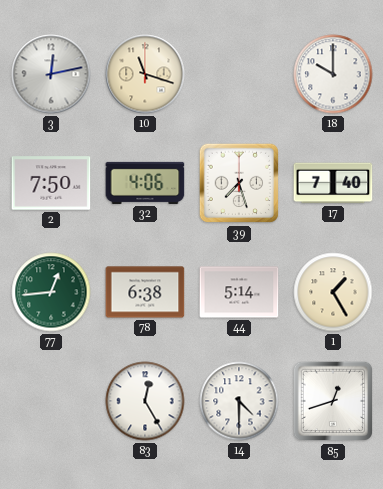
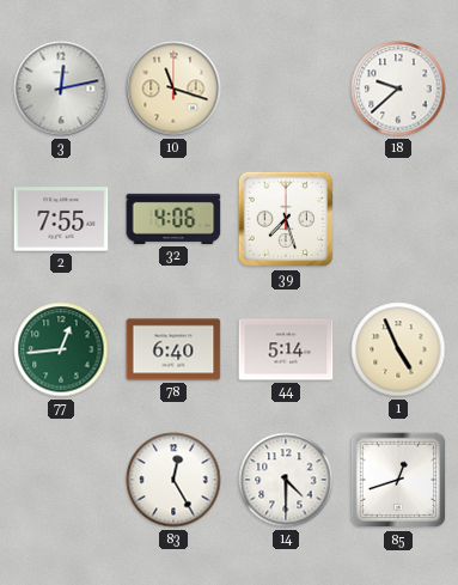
18: 10:00 -> 9:38
2: 7:50 -> 7:55
17: 7:40 -> none
78: 6:38 -> 6:40
1: 1:25 -> 4:56
